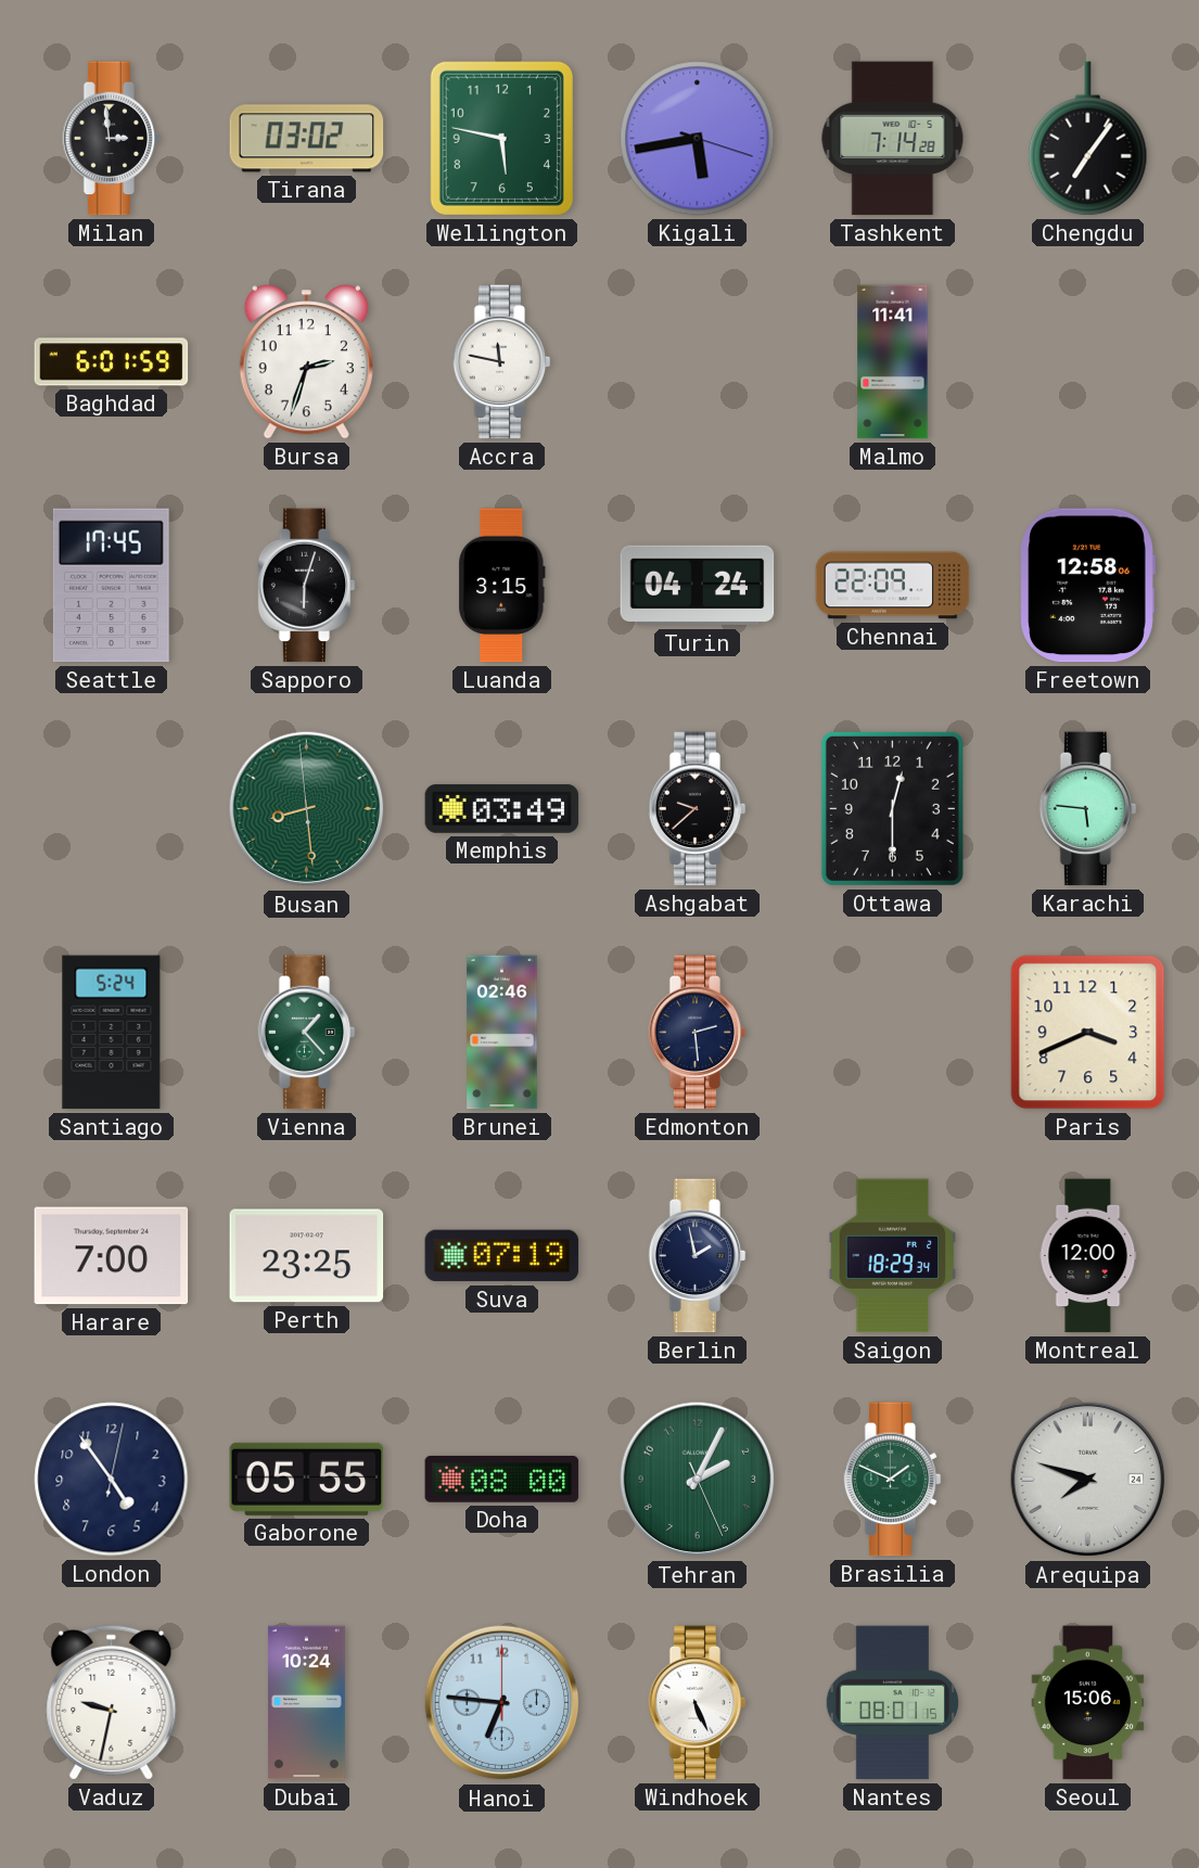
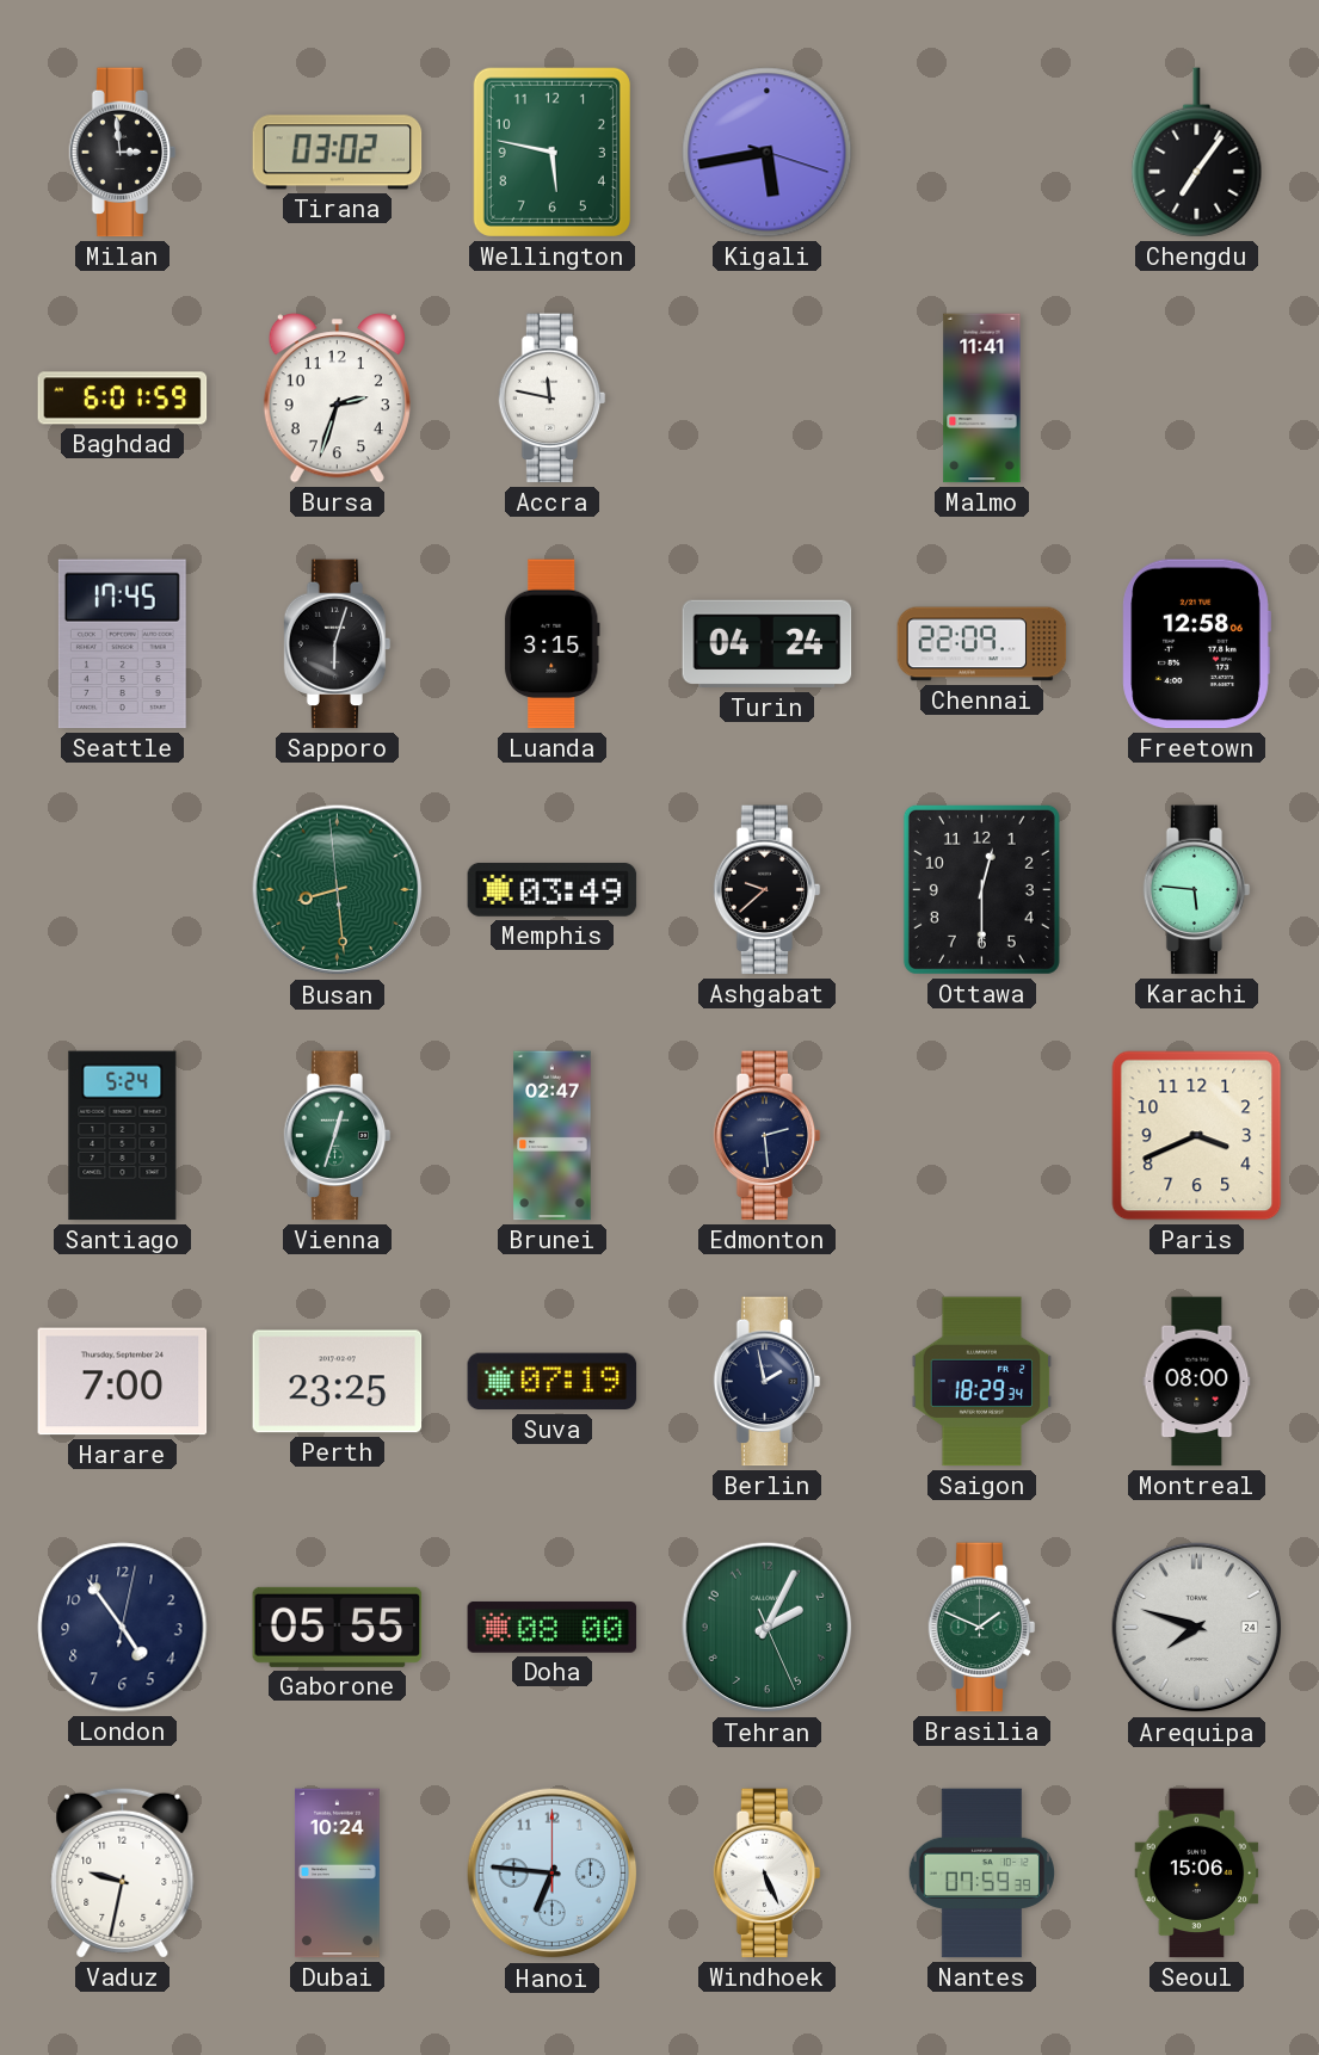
Tashkent: 7:14 -> none
Vienna: 1:23 -> 12:33
Brunei: 02:46 -> 02:47
Montreal: 12:00 -> 08:00
Nantes: 08:01 -> 07:59
